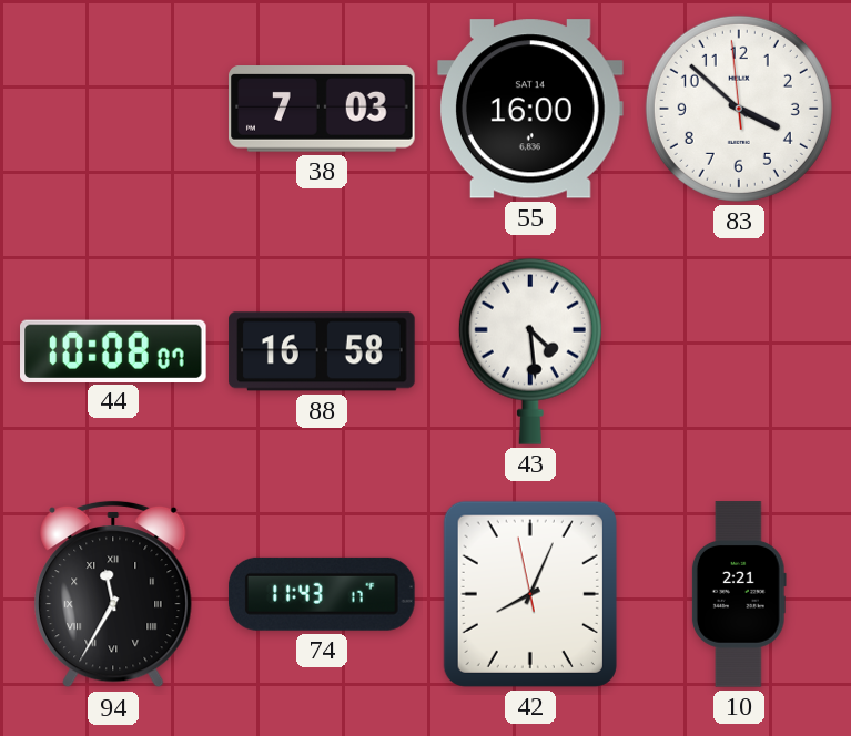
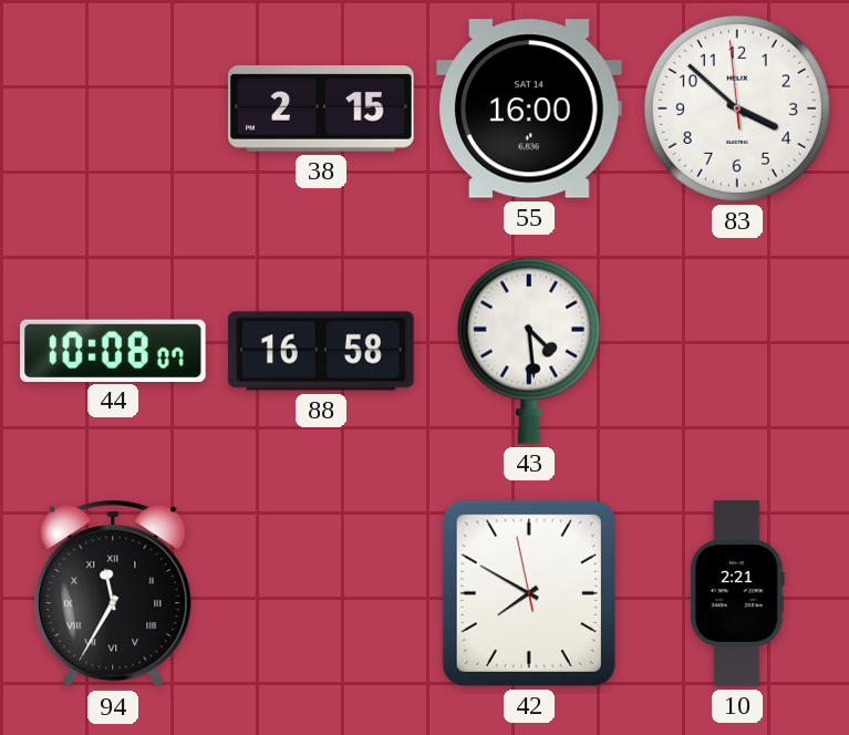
38: 7:03 -> 2:15
74: 11:43 -> none
42: 8:03 -> 7:49
